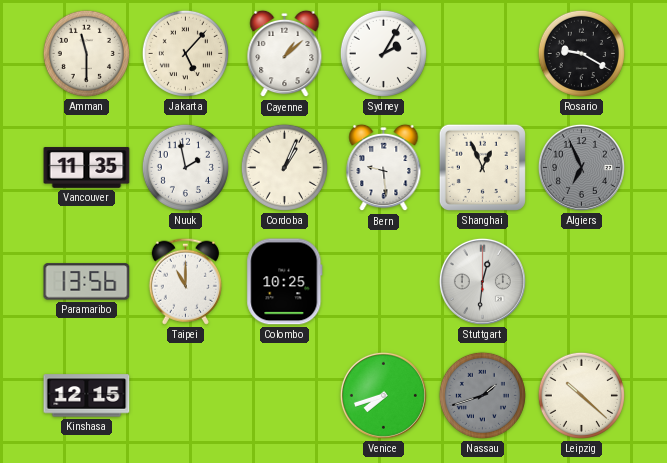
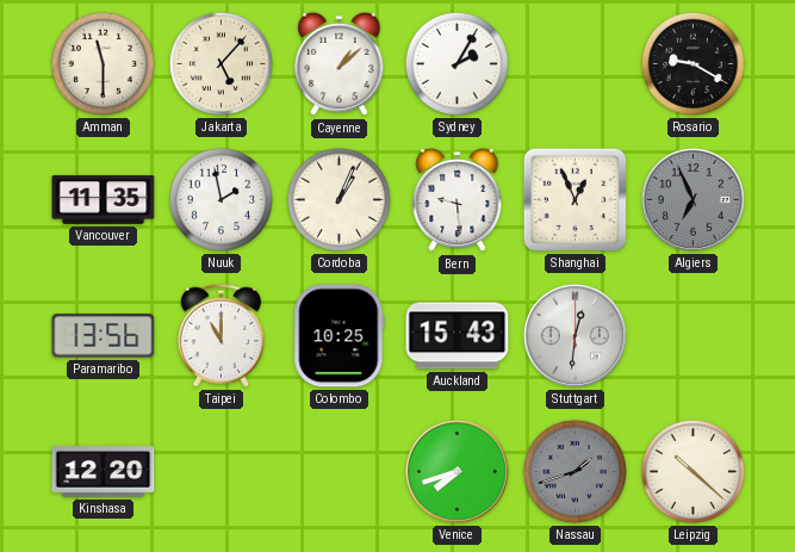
Auckland: none -> 15:43
Kinshasa: 12:15 -> 12:20
